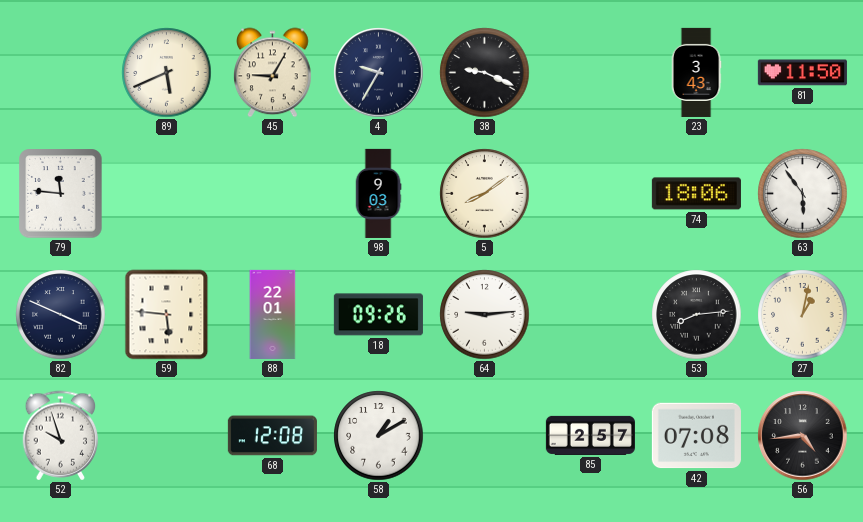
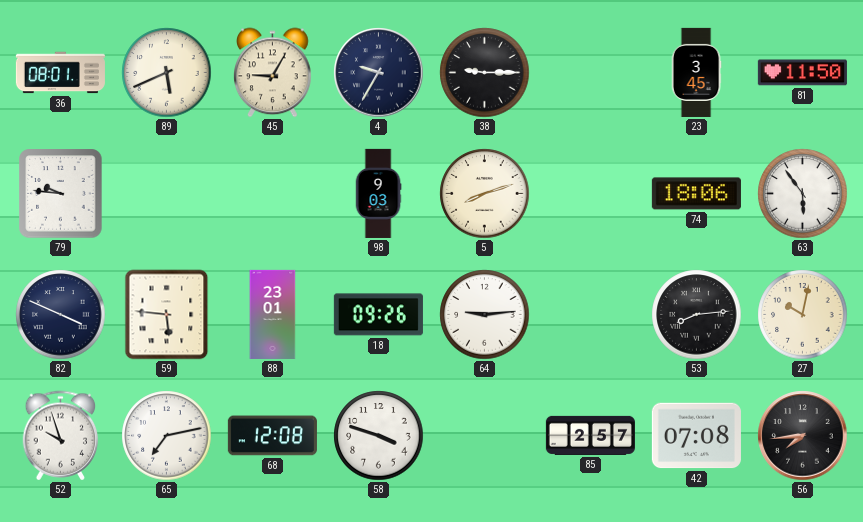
36: none -> 08:01
38: 9:19 -> 9:15
23: 3:43 -> 3:45
79: 11:46 -> 9:46
5: 8:09 -> 8:12
88: 22:01 -> 23:01
27: 1:02 -> 10:02
65: none -> 7:13
58: 1:10 -> 3:48
56: 4:44 -> 7:44
